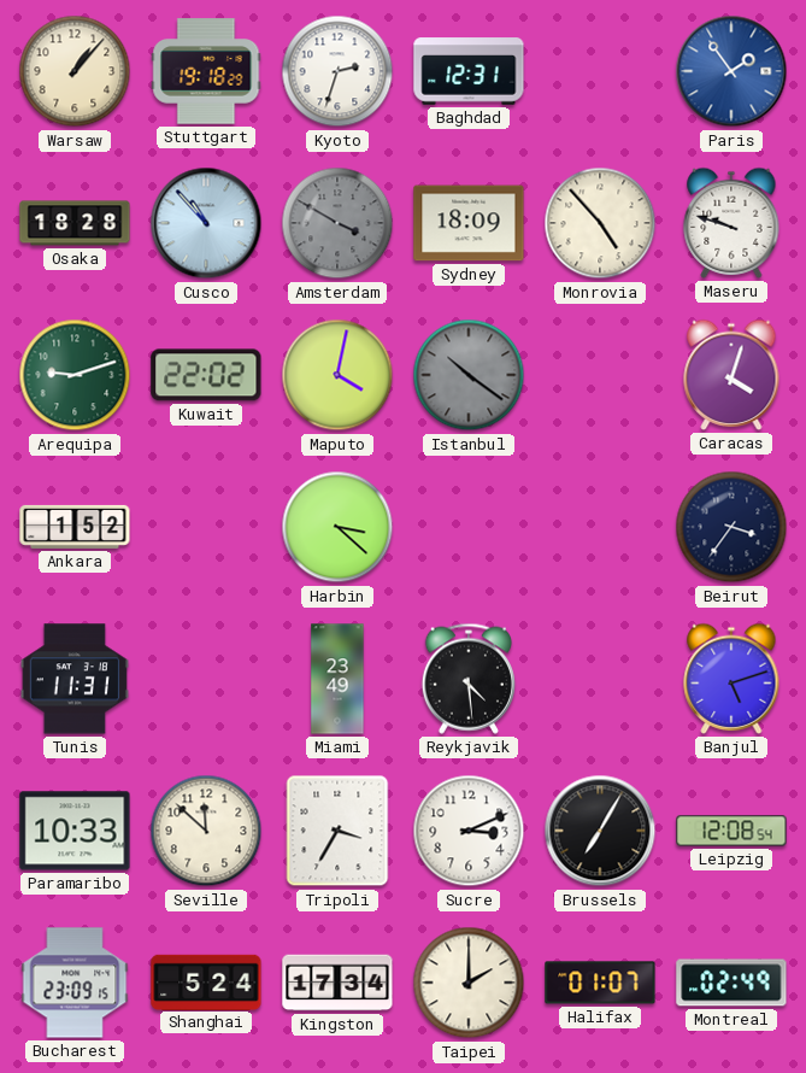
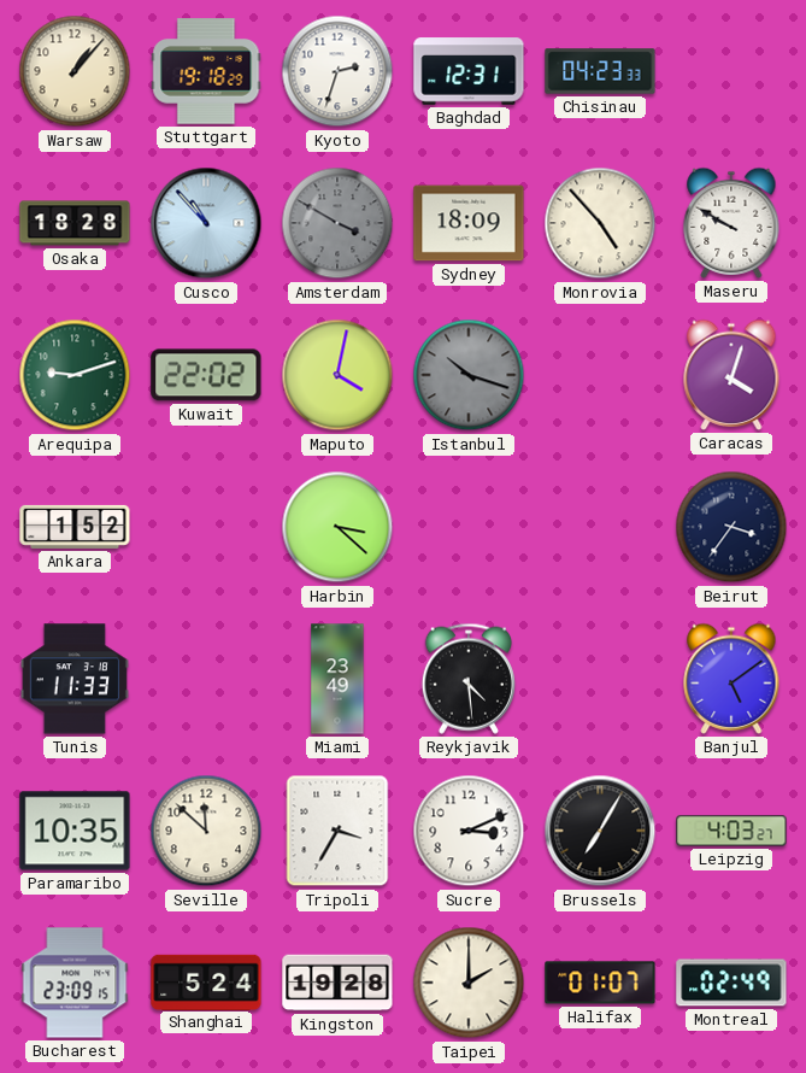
Chisinau: none -> 04:23
Paris: 1:54 -> none
Maseru: 9:48 -> 9:50
Istanbul: 10:21 -> 10:18
Tunis: 11:31 -> 11:33
Banjul: 5:12 -> 5:09
Paramaribo: 10:33 -> 10:35
Leipzig: 12:08 -> 4:03
Kingston: 17:34 -> 19:28
